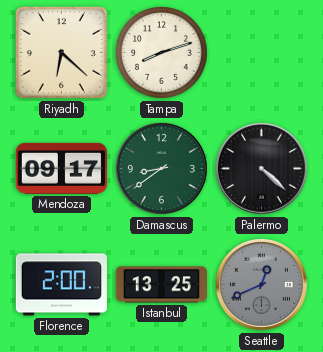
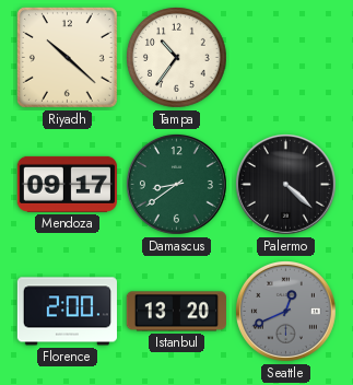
Riyadh: 6:22 -> 10:22
Tampa: 8:12 -> 10:36
Istanbul: 13:25 -> 13:20
